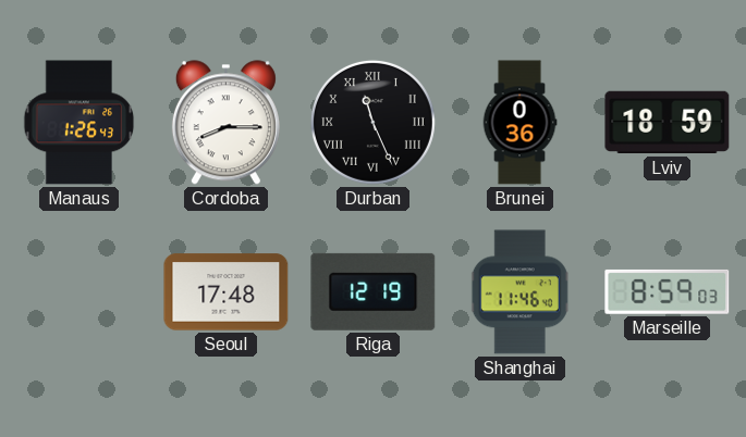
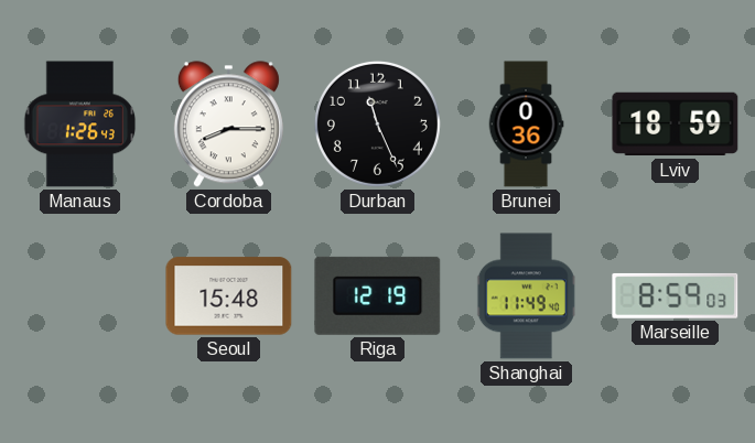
Durban numerals: Roman -> Arabic
Seoul: 17:48 -> 15:48
Shanghai: 11:46 -> 11:49
